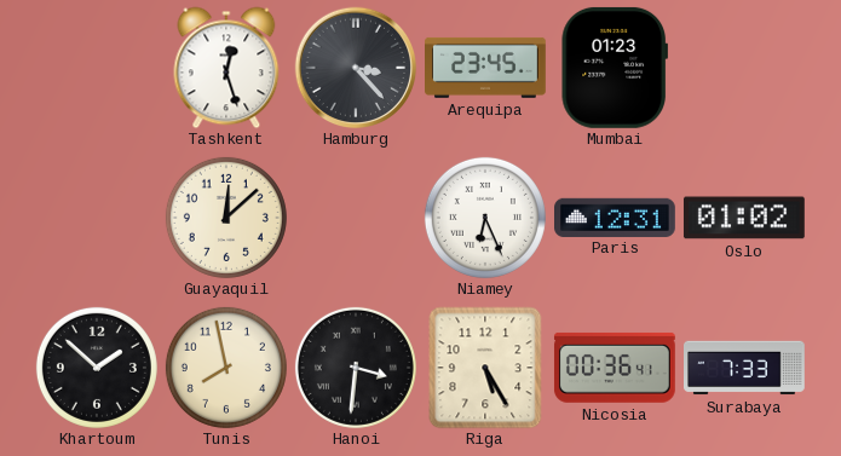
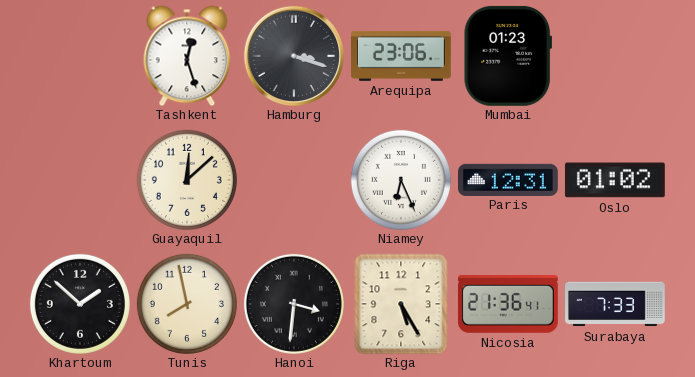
Hamburg: 3:23 -> 3:18
Arequipa: 23:45 -> 23:06
Nicosia: 00:36 -> 21:36
